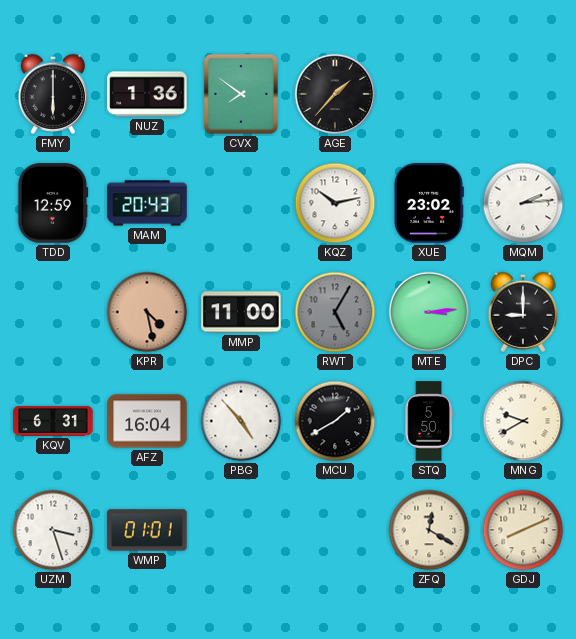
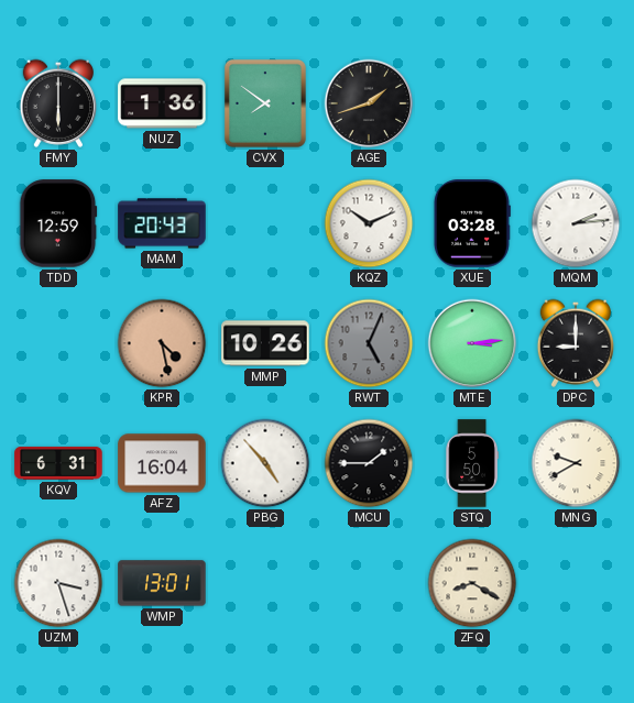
AGE: 1:37 -> 1:42
KQZ: 10:13 -> 10:11
XUE: 23:02 -> 03:28
MMP: 11:00 -> 10:26
RWT: 5:05 -> 5:04
MCU: 1:40 -> 1:45
WMP: 01:01 -> 13:01
ZFQ: 12:20 -> 8:20
GDJ: 8:11 -> none
